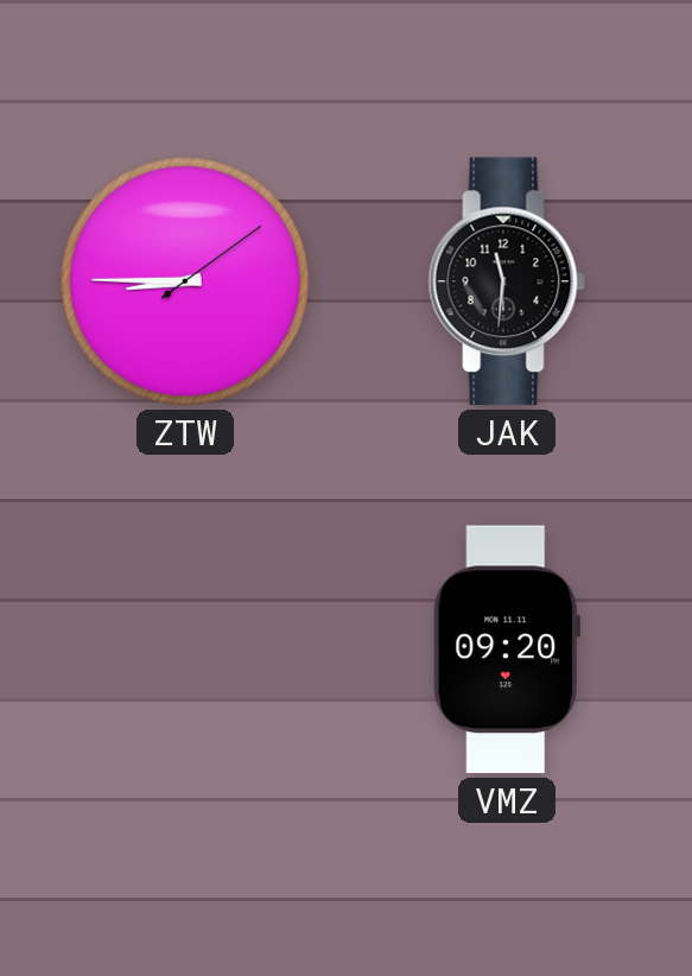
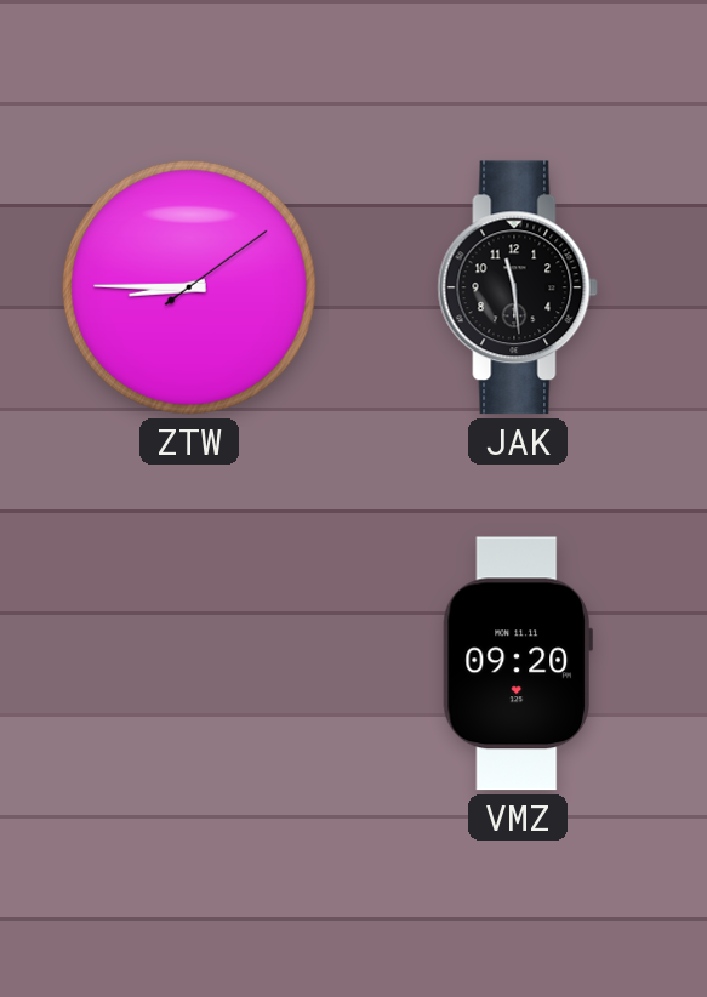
JAK: 11:31 -> 11:29
